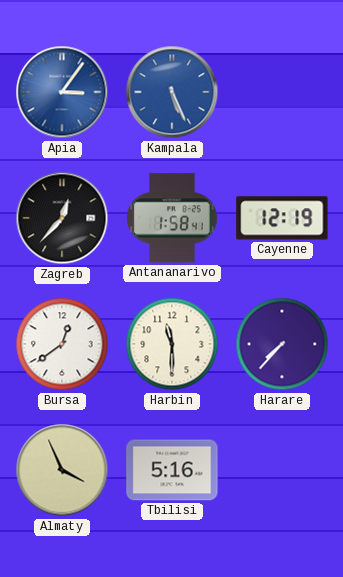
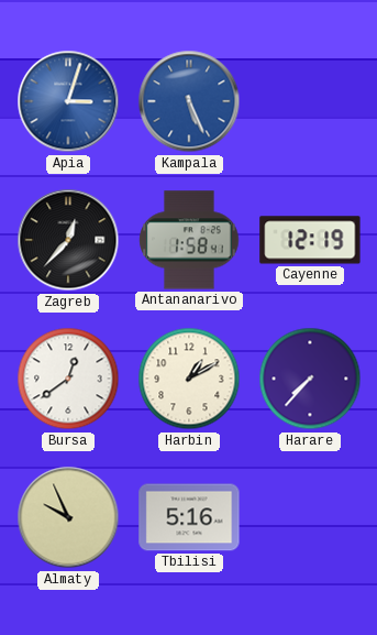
Apia: 3:06 -> 3:03
Harbin: 11:30 -> 1:10
Almaty: 3:56 -> 9:56
